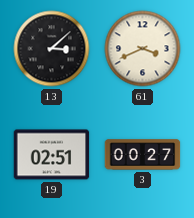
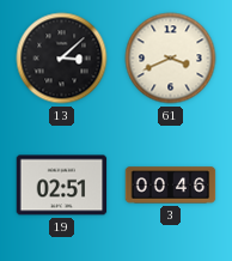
3: 00:27 -> 00:46
